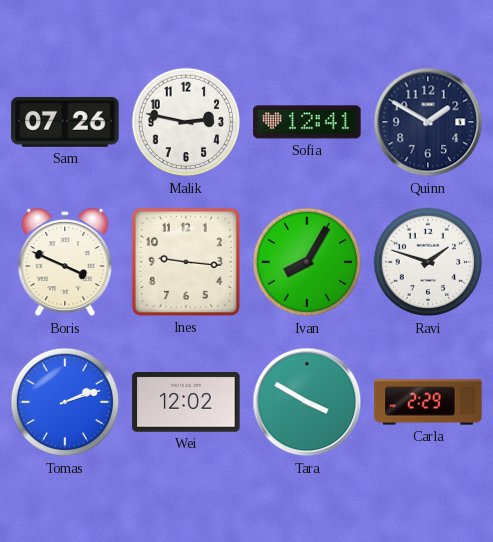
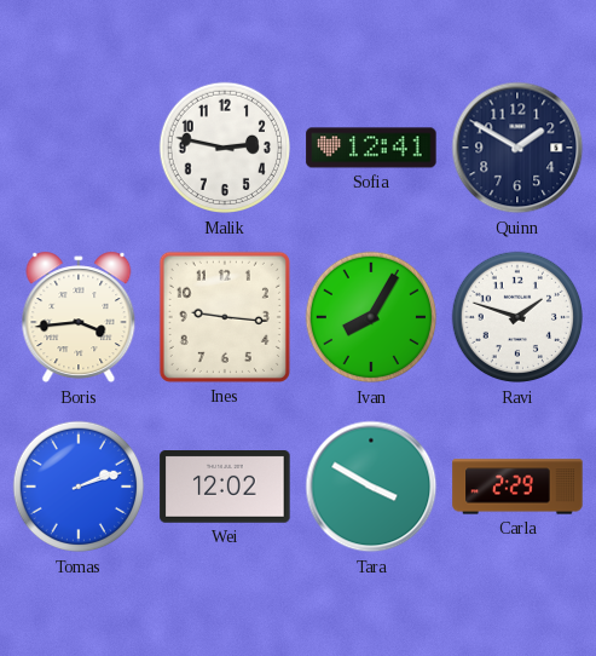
Sam: 07:26 -> none
Boris: 3:49 -> 3:44
